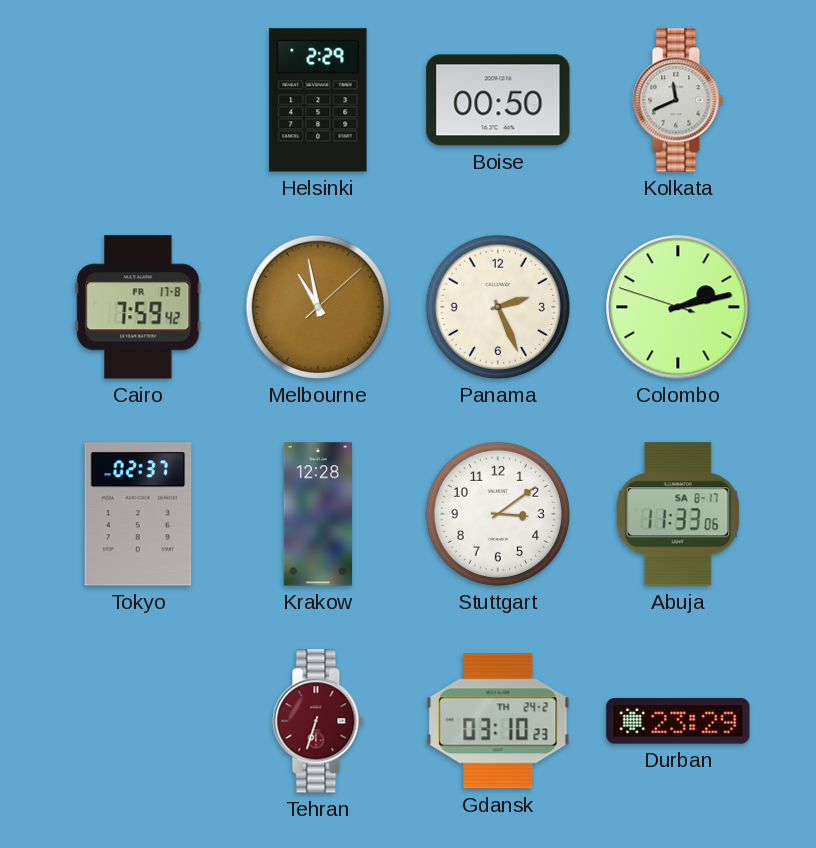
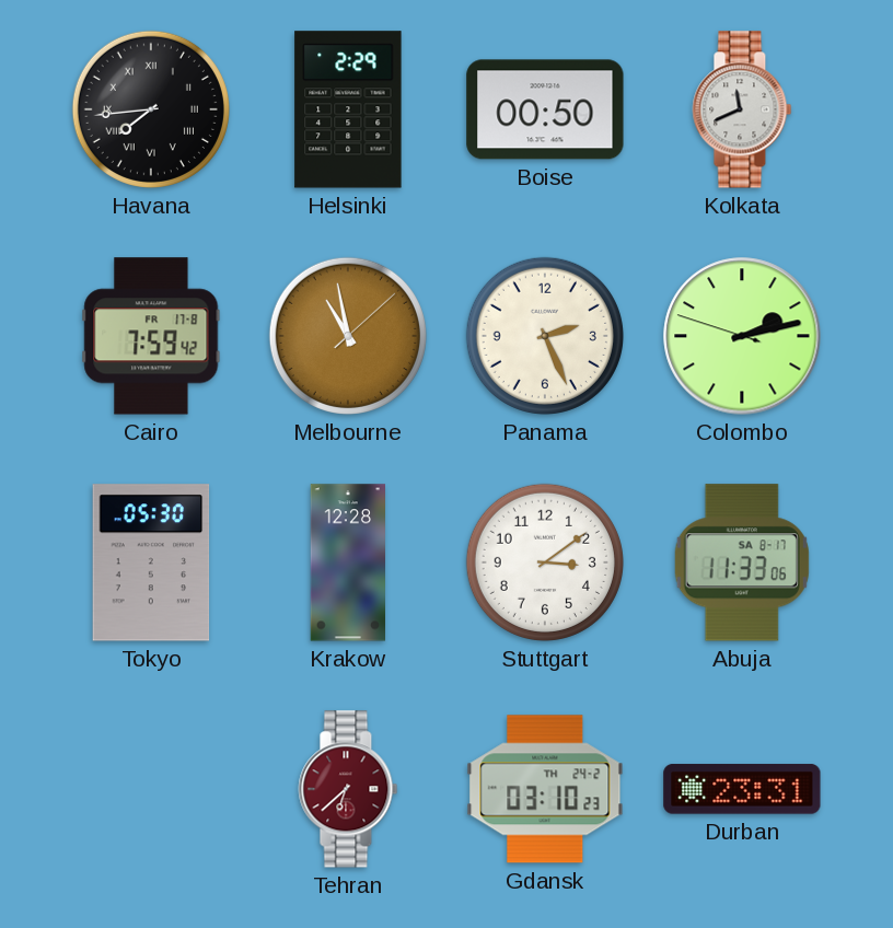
Havana: none -> 7:44
Tokyo: 02:37 -> 05:30
Tehran: 6:33 -> 6:38
Durban: 23:29 -> 23:31
